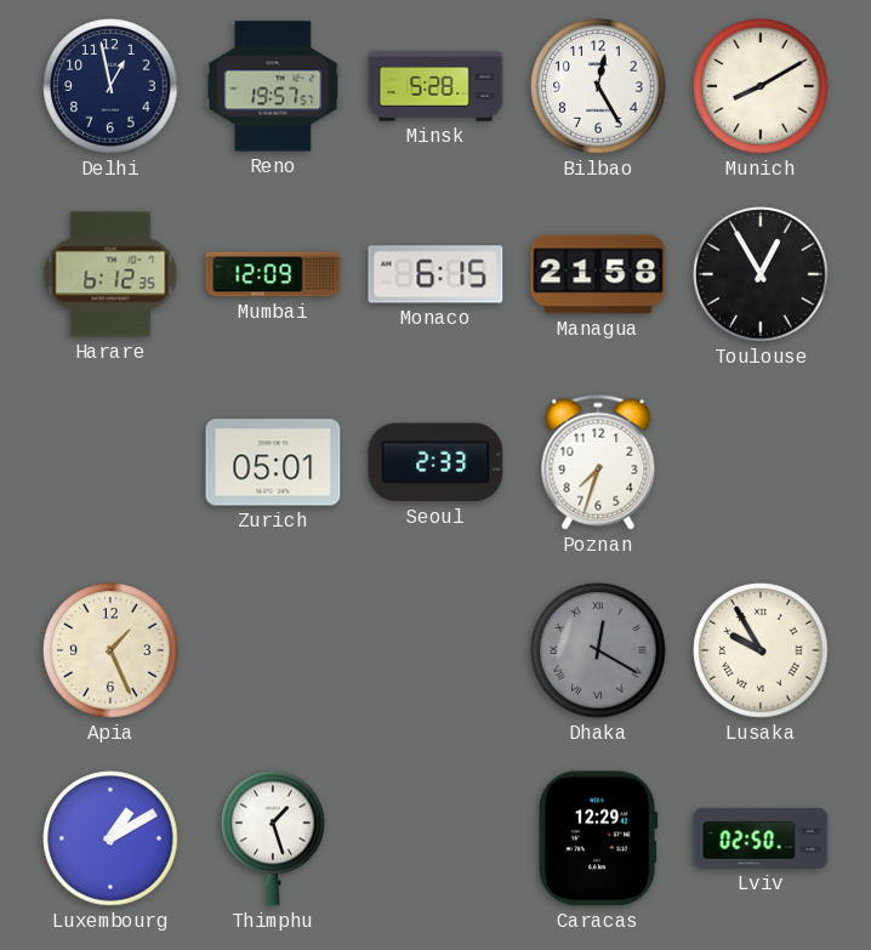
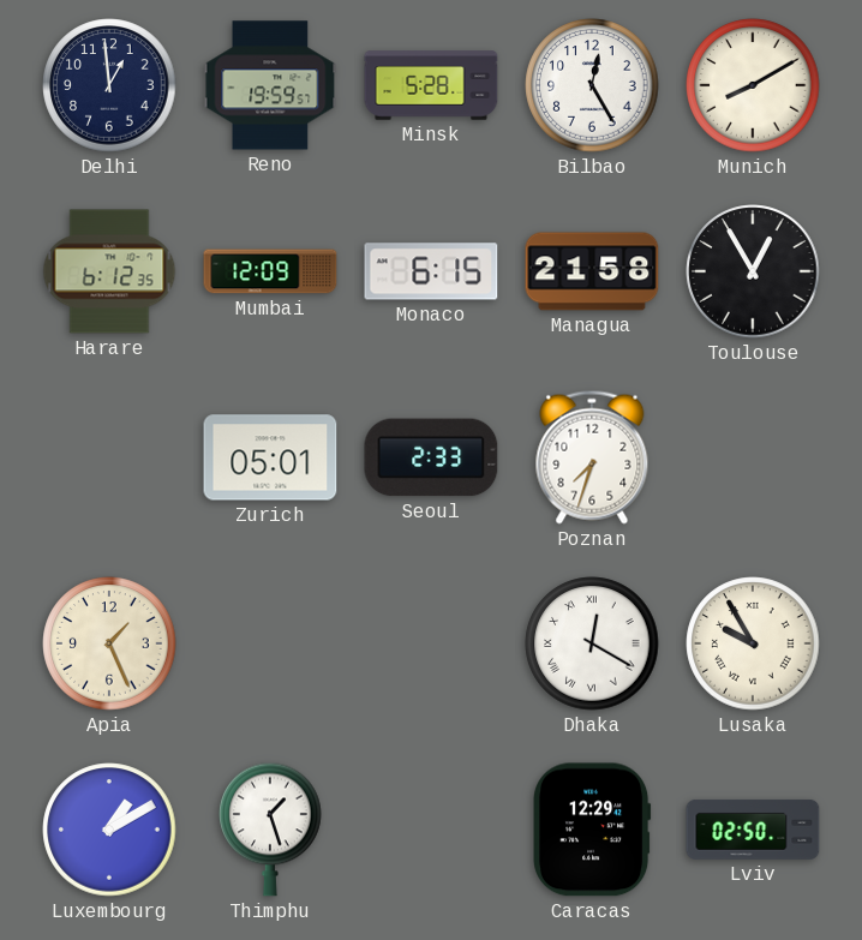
Delhi: 12:58 -> 12:59
Reno: 19:57 -> 19:59
Dhaka dial: grey -> white
